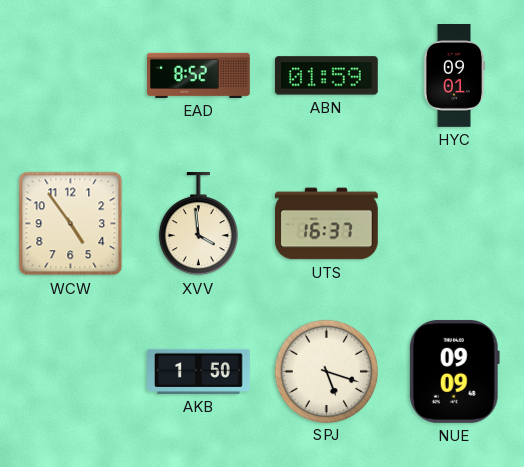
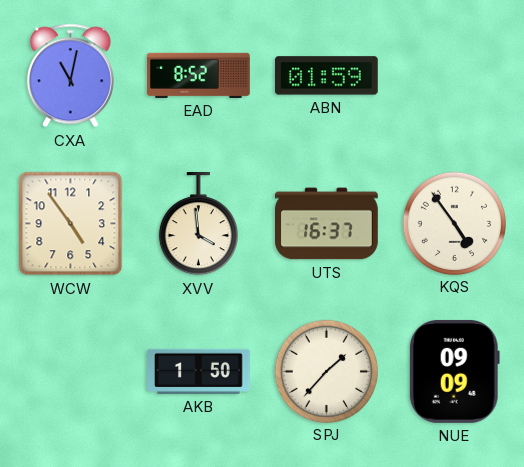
CXA: none -> 11:02
HYC: 09:01 -> none
KQS: none -> 4:54
SPJ: 5:18 -> 1:37
